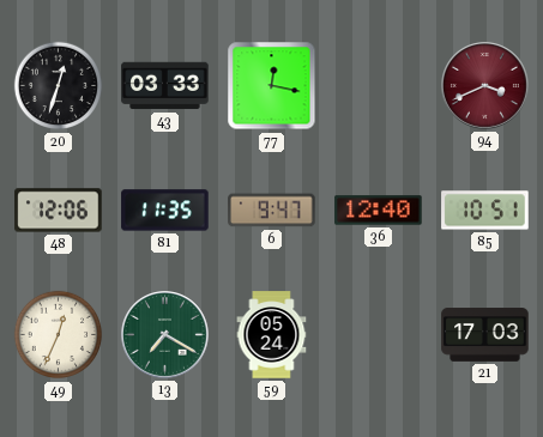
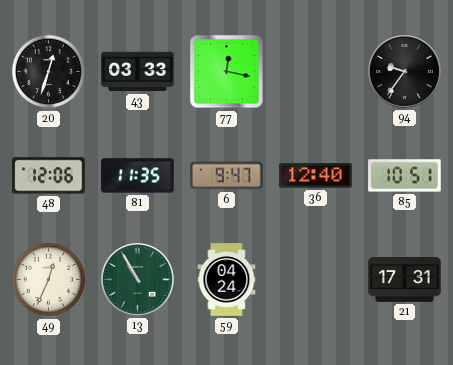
94: 3:41 -> 9:36
94 dial: burgundy -> black
13: 7:20 -> 10:55
59: 05:24 -> 04:24
21: 17:03 -> 17:31
